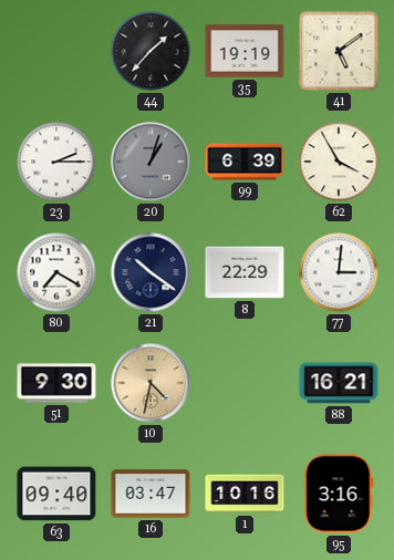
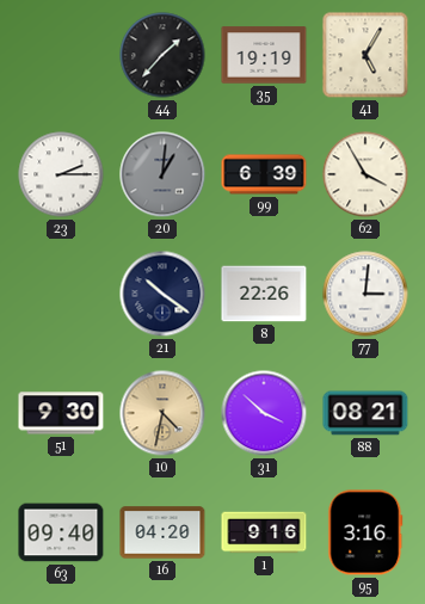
41: 5:09 -> 5:05
20: 1:03 -> 1:01
80: 7:20 -> none
8: 22:29 -> 22:26
31: none -> 3:52
88: 16:21 -> 08:21
16: 03:47 -> 04:20
1: 10:16 -> 9:16
